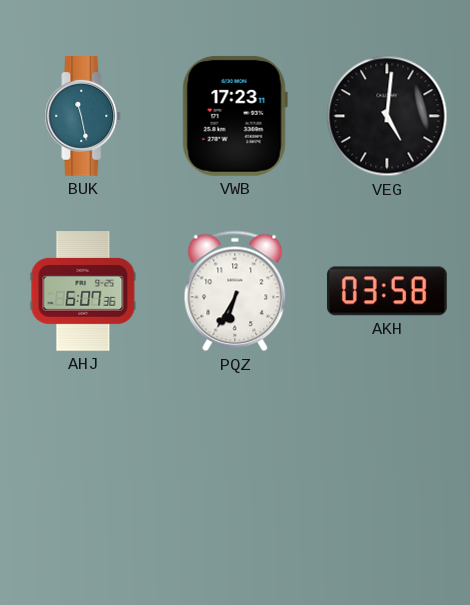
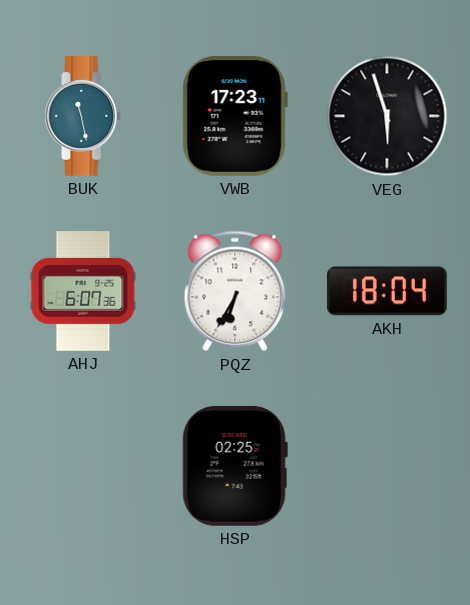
VEG: 5:01 -> 5:57
AKH: 03:58 -> 18:04
HSP: none -> 02:25
